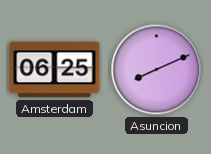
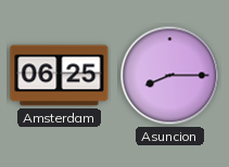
Asuncion: 8:11 -> 8:15
